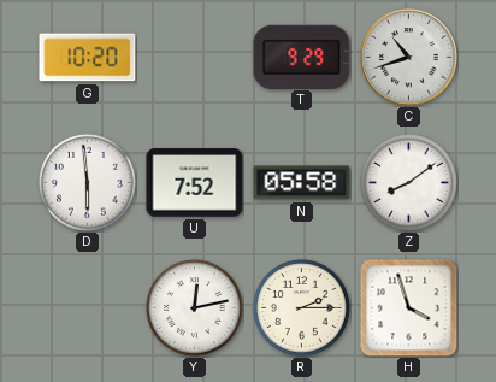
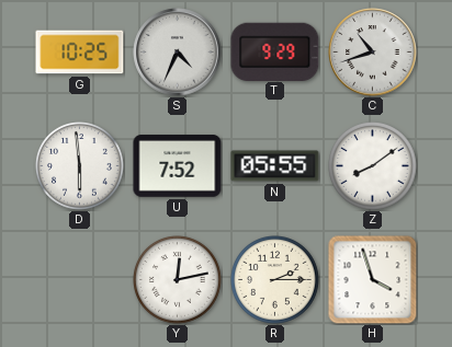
G: 10:20 -> 10:25
S: none -> 4:34
N: 05:58 -> 05:55
